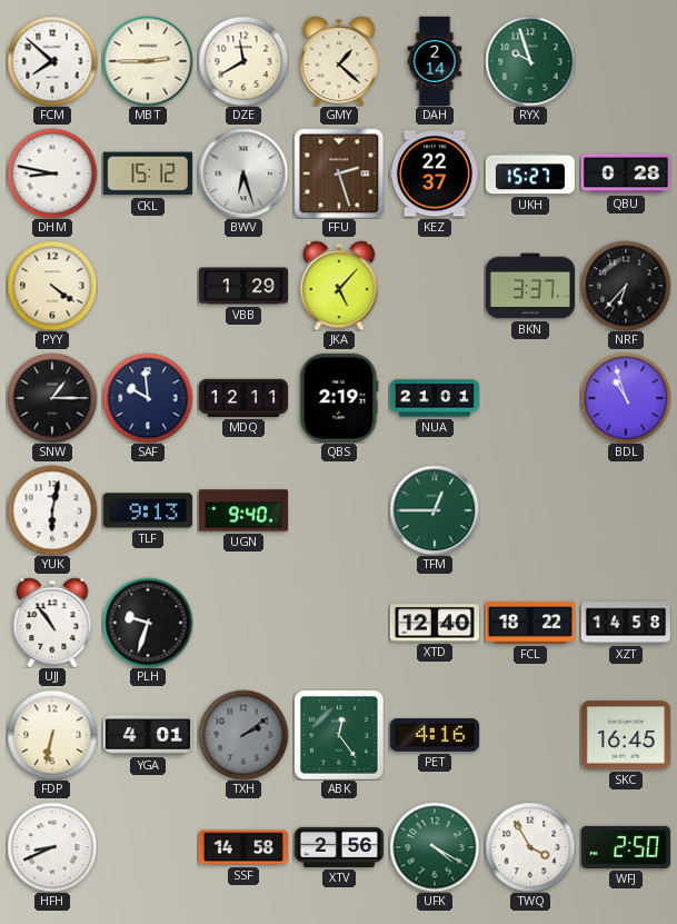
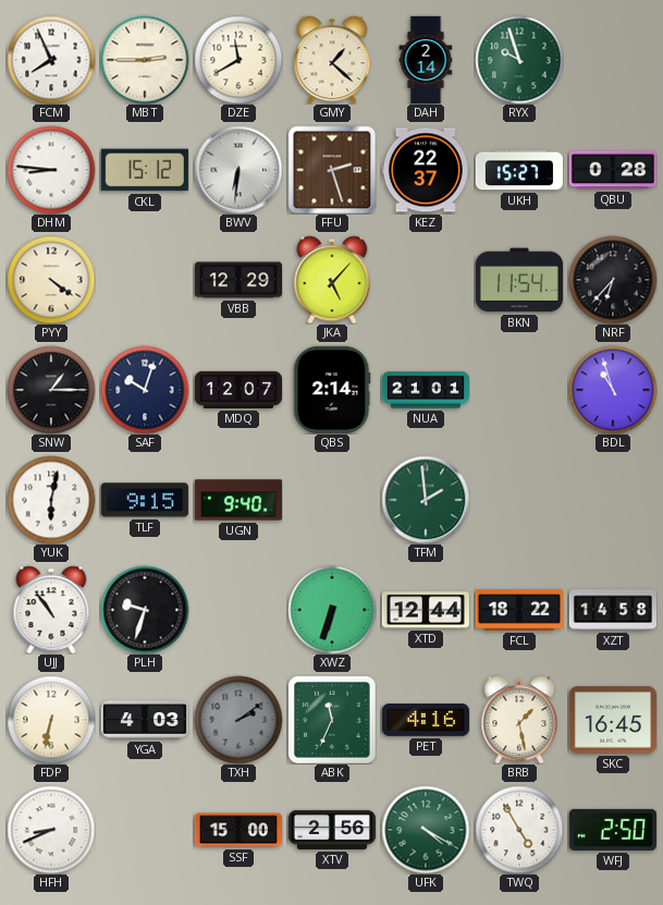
FCM: 7:52 -> 7:56
DHM: 8:47 -> 8:46
BWV: 6:27 -> 6:31
VBB: 1:29 -> 12:29
BKN: 3:37 -> 11:54
SAF: 9:59 -> 10:03
MDQ: 12:11 -> 12:07
QBS: 2:19 -> 2:14
TLF: 9:13 -> 9:15
TFM: 12:45 -> 1:59
XWZ: none -> 6:33
XTD: 12:40 -> 12:44
YGA: 4:01 -> 4:03
ABK: 12:24 -> 11:34
BRB: none -> 1:28
SSF: 14:58 -> 15:00
TWQ: 3:55 -> 4:55
